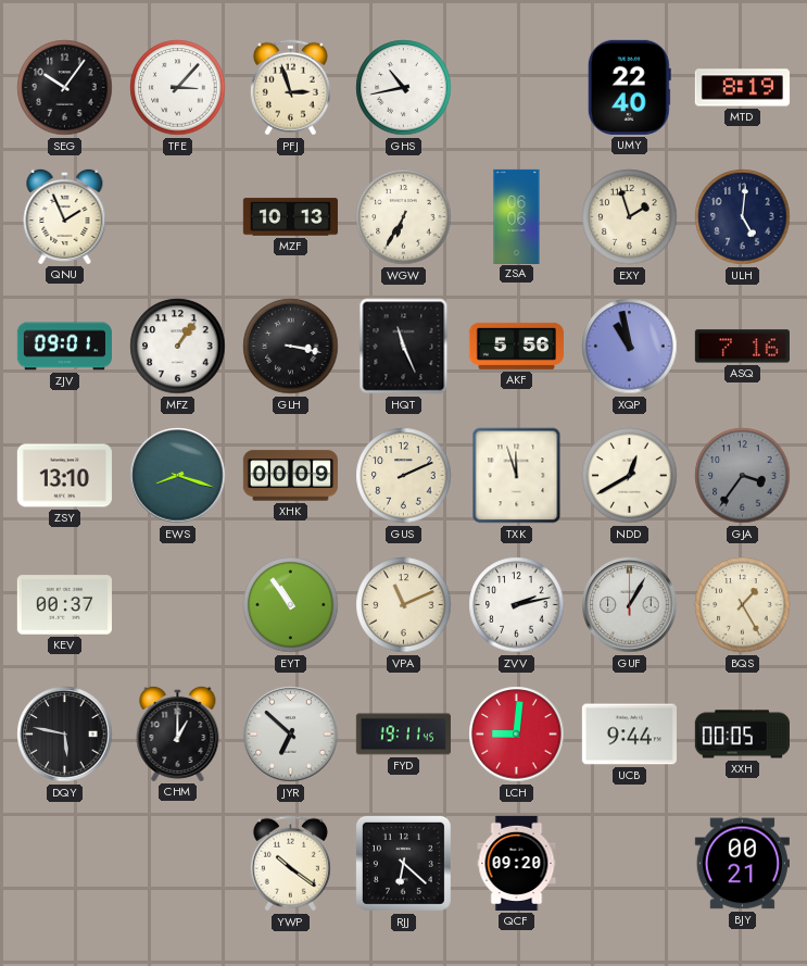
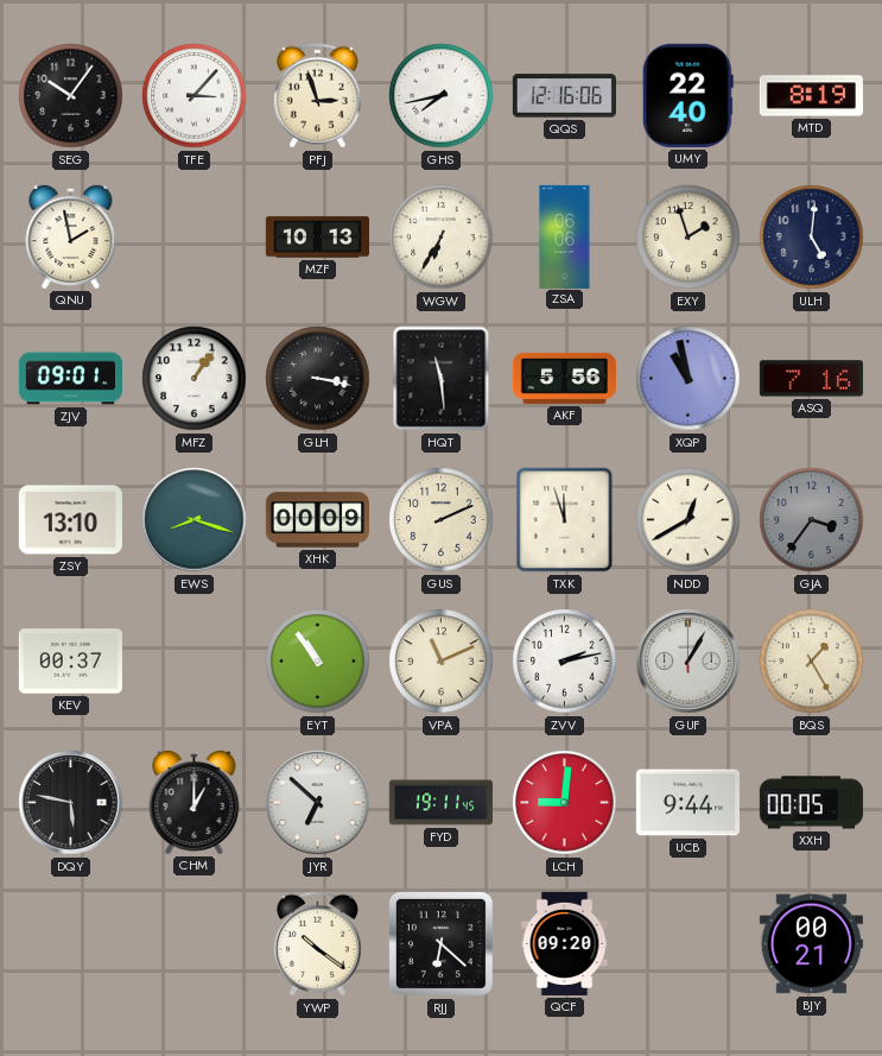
GHS: 10:43 -> 7:43
QQS: none -> 12:16
QNU: 1:56 -> 1:58
HQT: 11:26 -> 11:29
